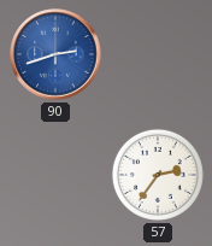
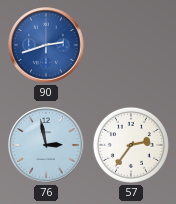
76: none -> 2:58
